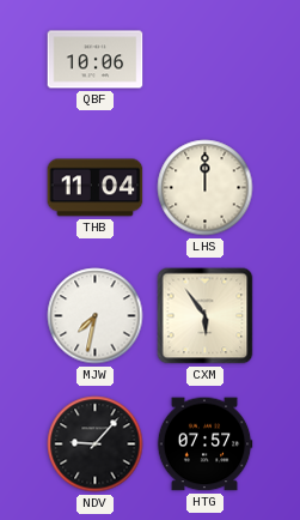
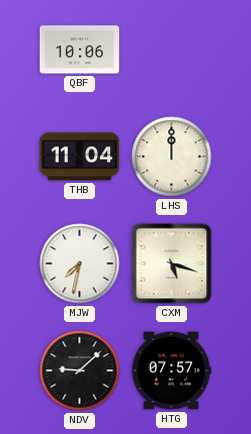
CXM: 5:54 -> 5:18
NDV: 9:07 -> 9:08
